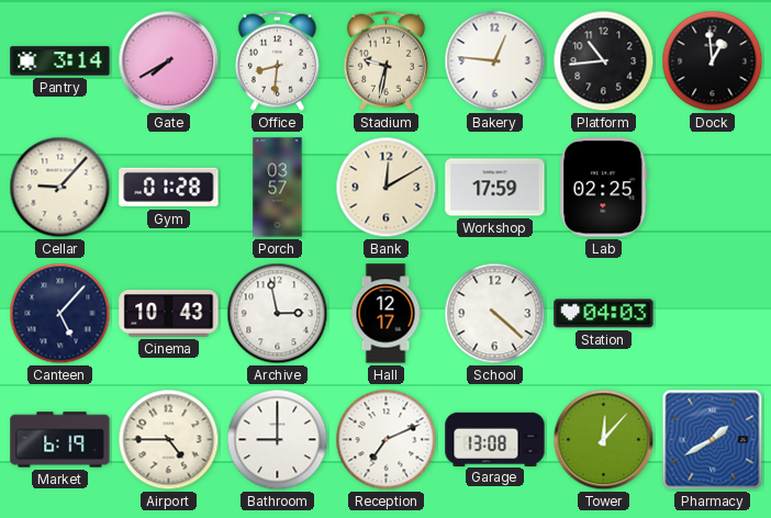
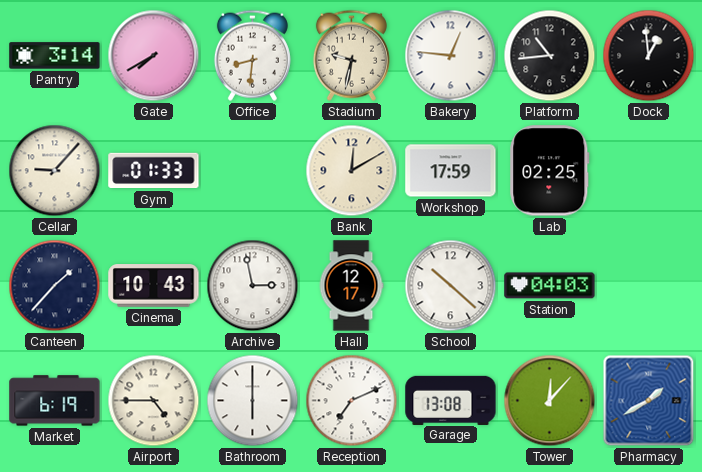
Gym: 01:28 -> 01:33
Porch: 03:57 -> none
Canteen: 5:07 -> 1:37
School: 4:22 -> 10:22
Bathroom: 9:00 -> 6:00
